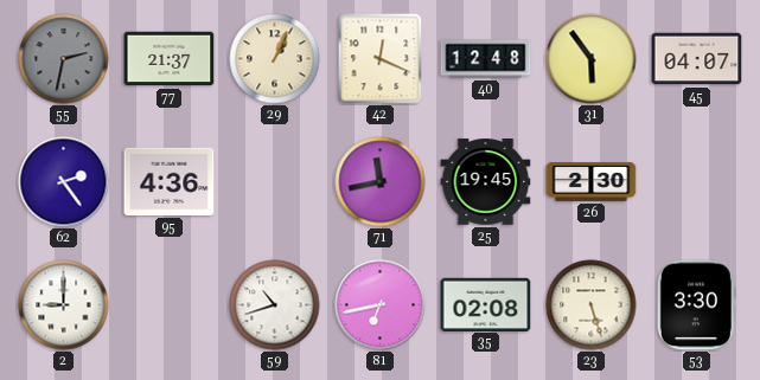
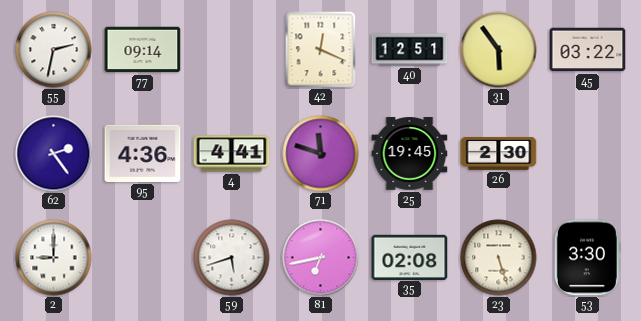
55 dial: grey -> white
77: 21:37 -> 09:14
29: 1:04 -> none
40: 12:48 -> 12:51
45: 04:07 -> 03:22
4: none -> 4:41
71: 11:43 -> 11:48
59: 10:42 -> 5:42
